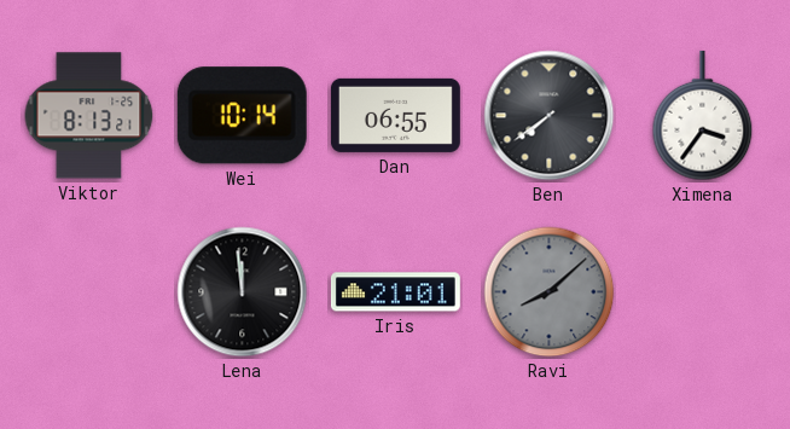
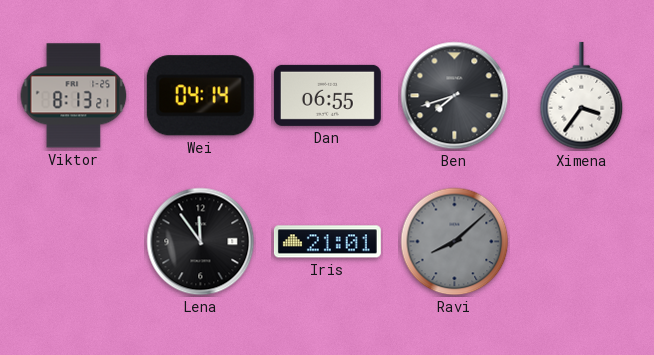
Wei: 10:14 -> 04:14
Ben: 7:39 -> 7:42
Lena: 11:59 -> 11:54
